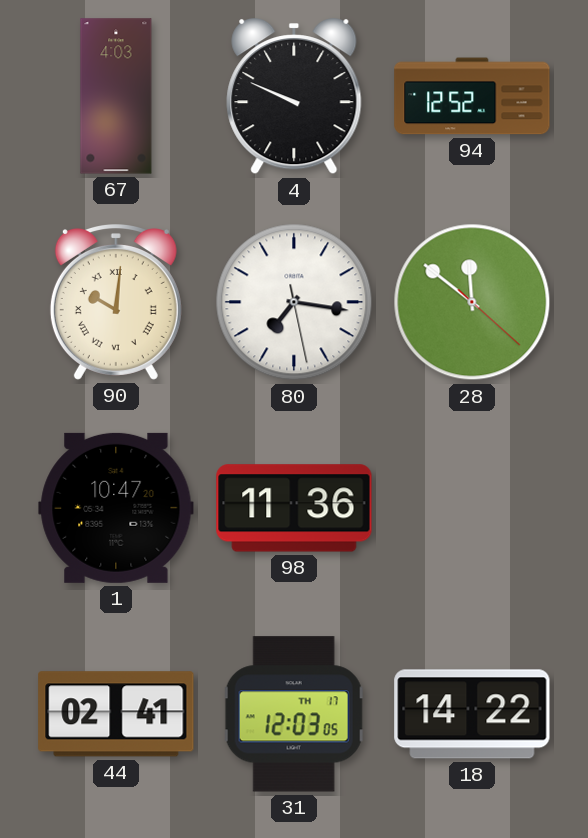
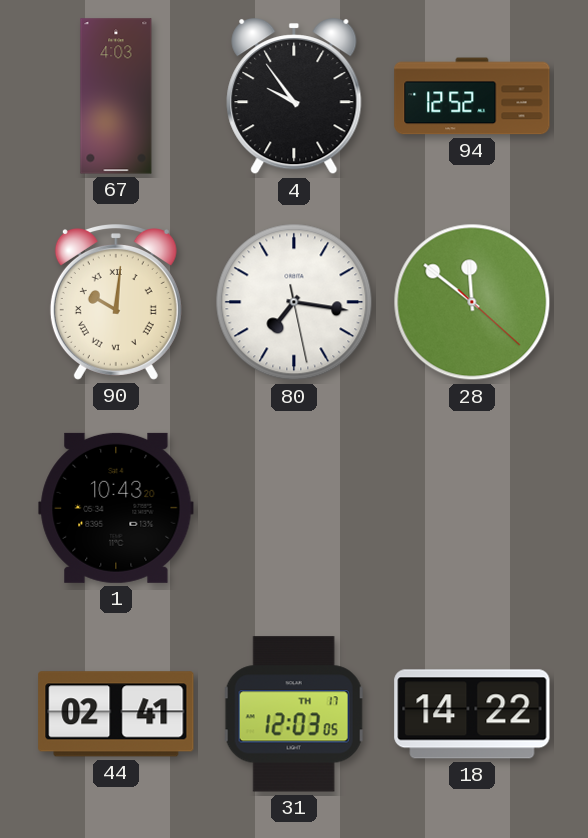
4: 9:49 -> 9:54
1: 10:47 -> 10:43
98: 11:36 -> none
